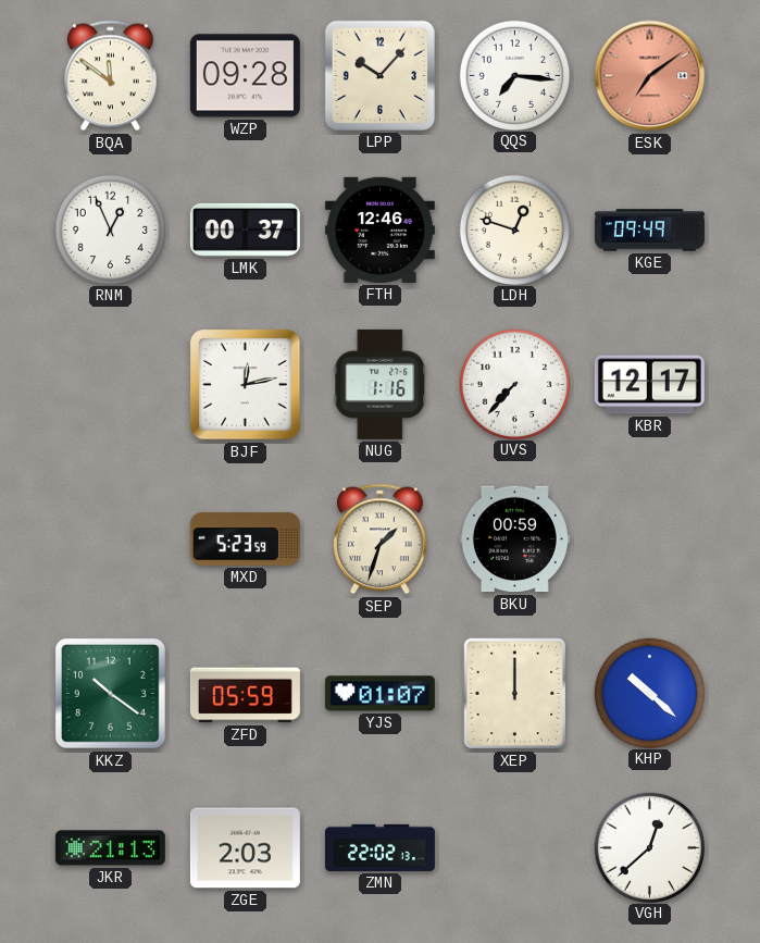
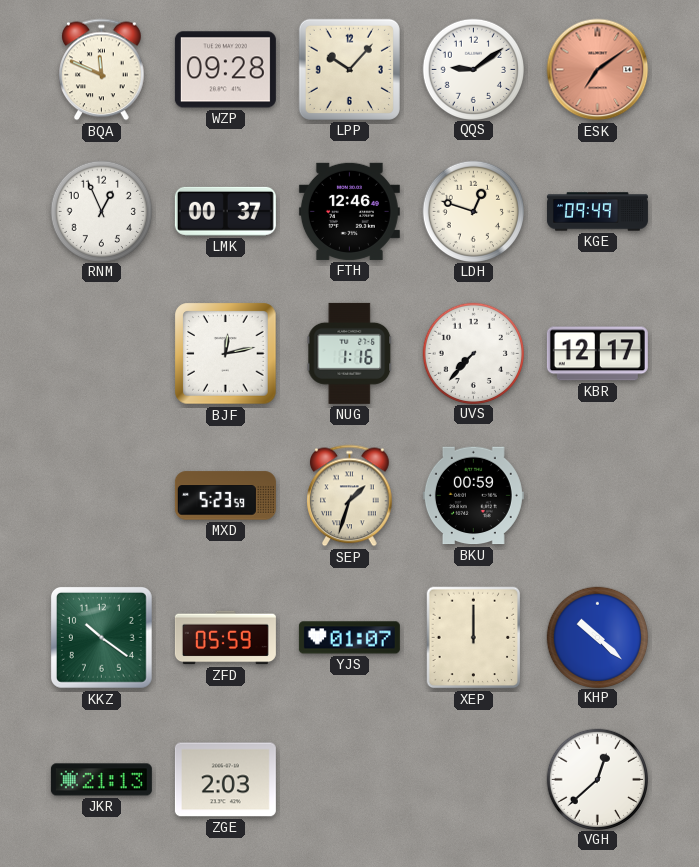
BQA: 11:51 -> 11:49
QQS: 7:16 -> 9:09
ZMN: 22:02 -> none
